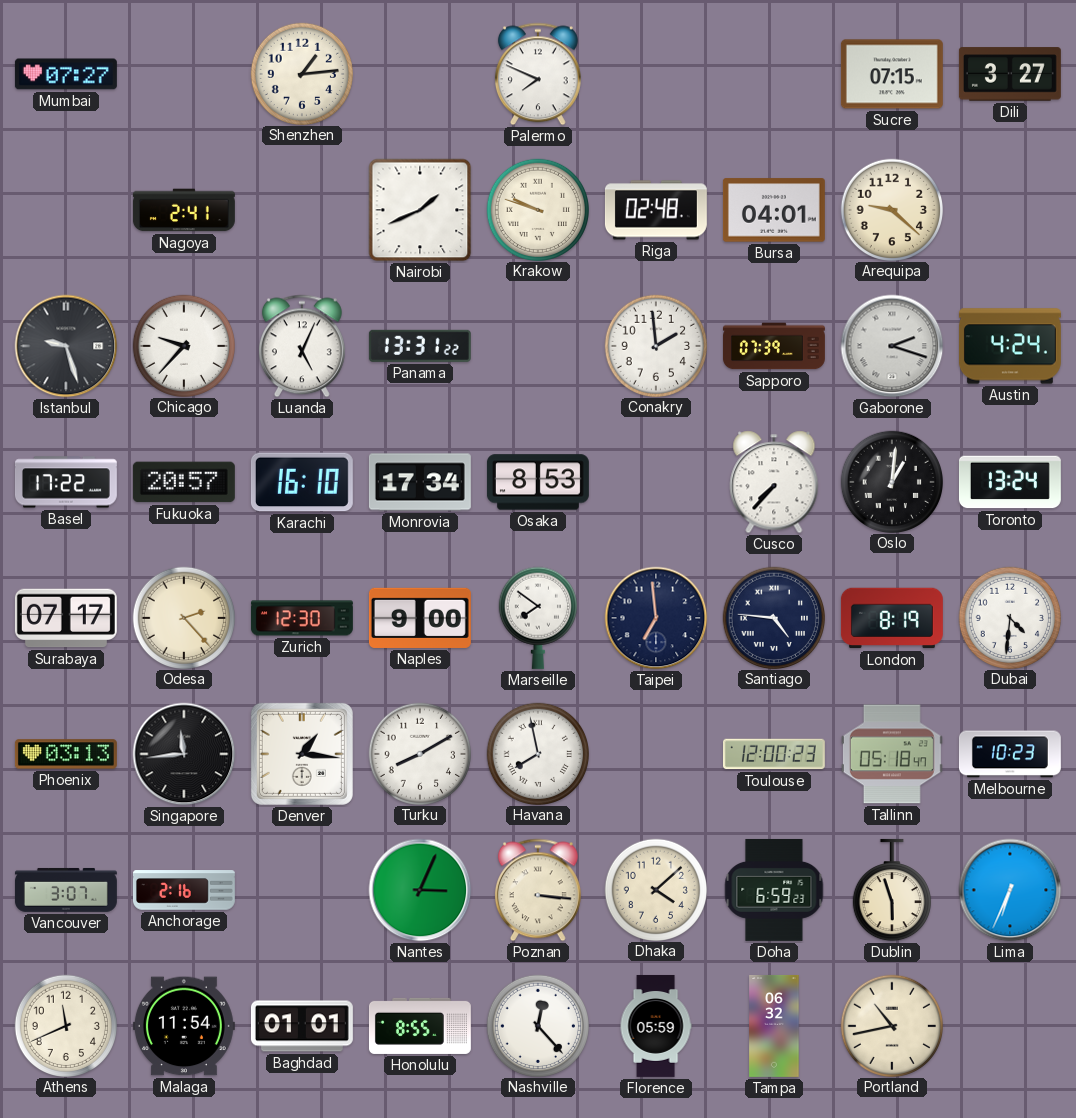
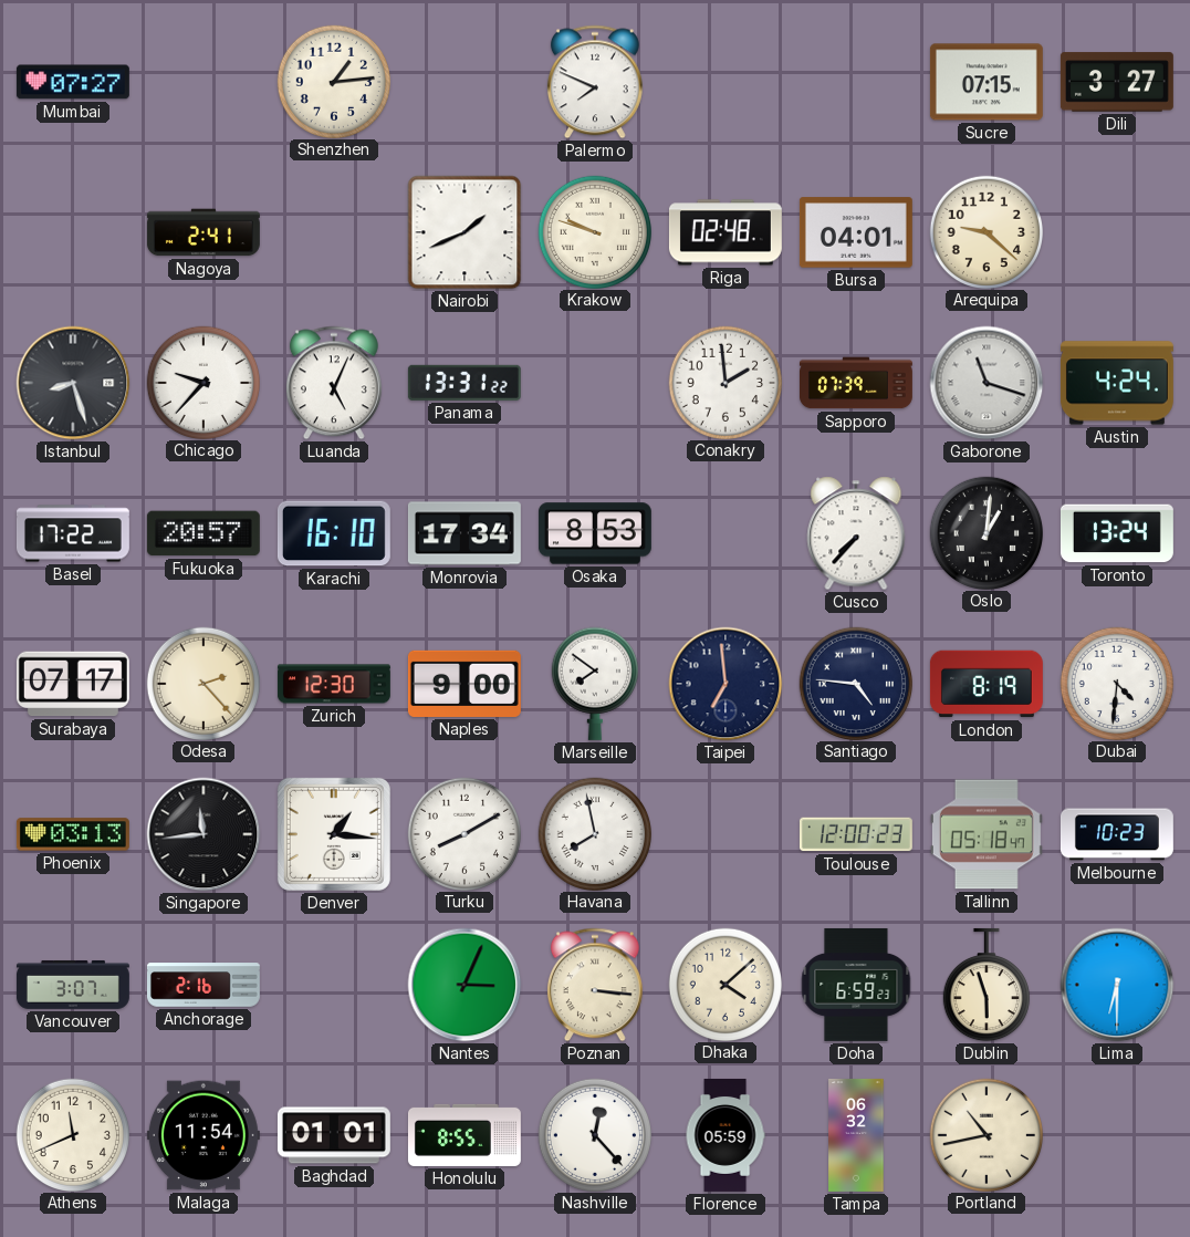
Istanbul: 9:27 -> 8:27
Gaborone: 2:18 -> 11:18
Lima: 6:34 -> 6:30
